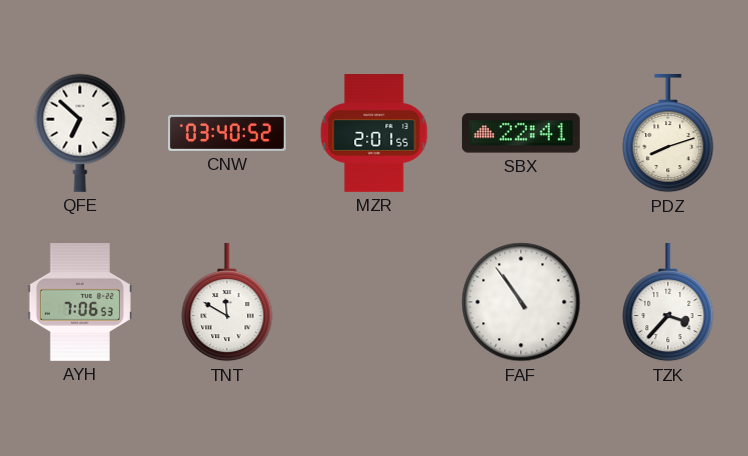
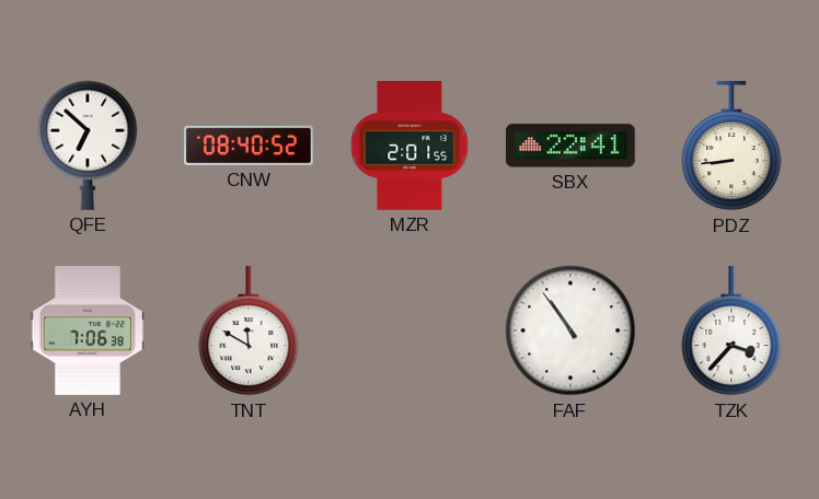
CNW: 03:40 -> 08:40
PDZ: 8:12 -> 8:44
AYH: 7:06:53 -> 7:06:38
